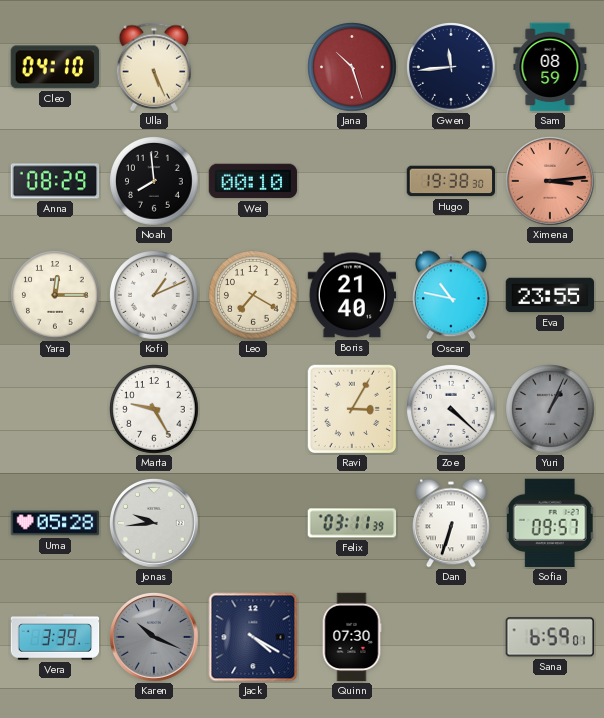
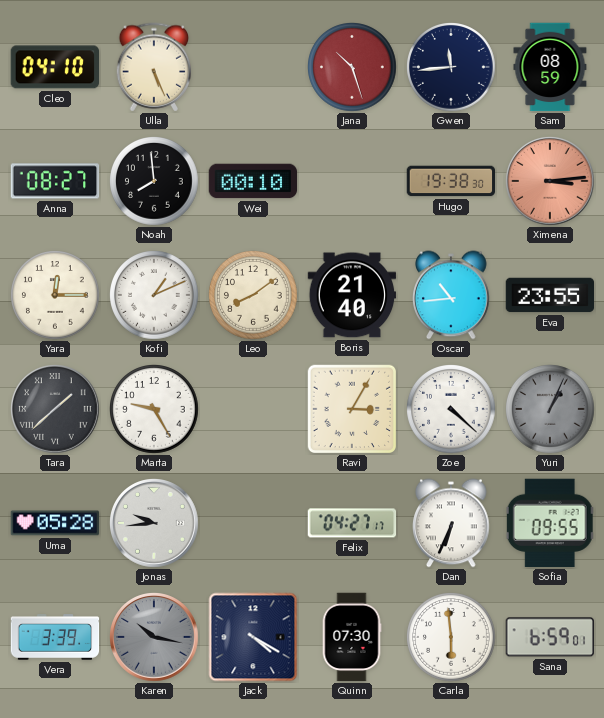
Anna: 08:29 -> 08:27
Leo: 7:20 -> 8:09
Oscar: 10:47 -> 10:44
Tara: none -> 1:38
Felix: 03:11 -> 04:27
Dan: 6:33 -> 6:34
Sofia: 09:57 -> 09:55
Karen: 10:19 -> 10:17
Carla: none -> 5:59
